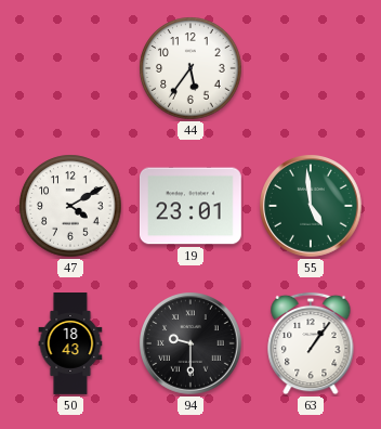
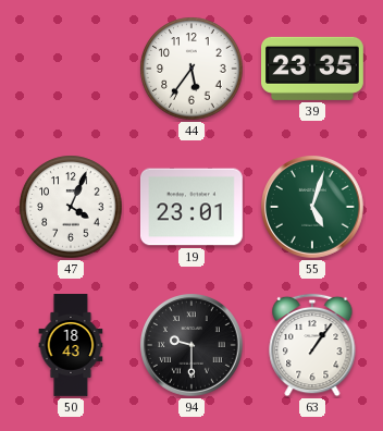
39: none -> 23:35
47: 4:10 -> 4:04
55: 4:59 -> 5:03
